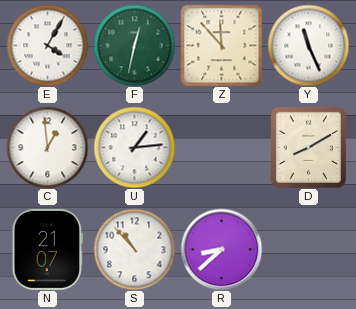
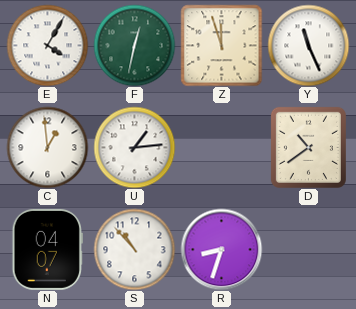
Z: 11:53 -> 11:57
D: 8:10 -> 10:39
N: 21:07 -> 04:07
R: 8:38 -> 8:33
